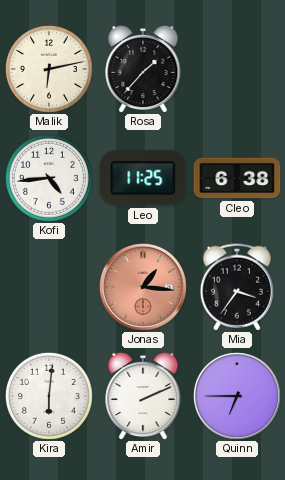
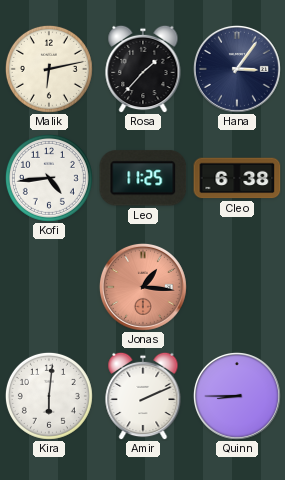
Hana: none -> 3:06
Mia: 3:36 -> none
Quinn: 6:45 -> 8:45
